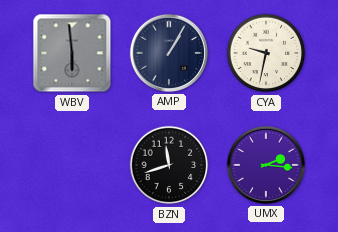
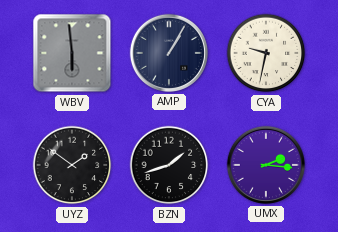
UYZ: none -> 1:51
BZN: 11:42 -> 1:42
